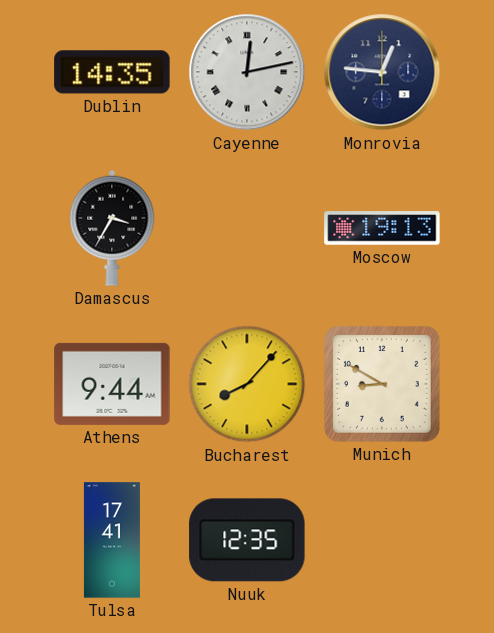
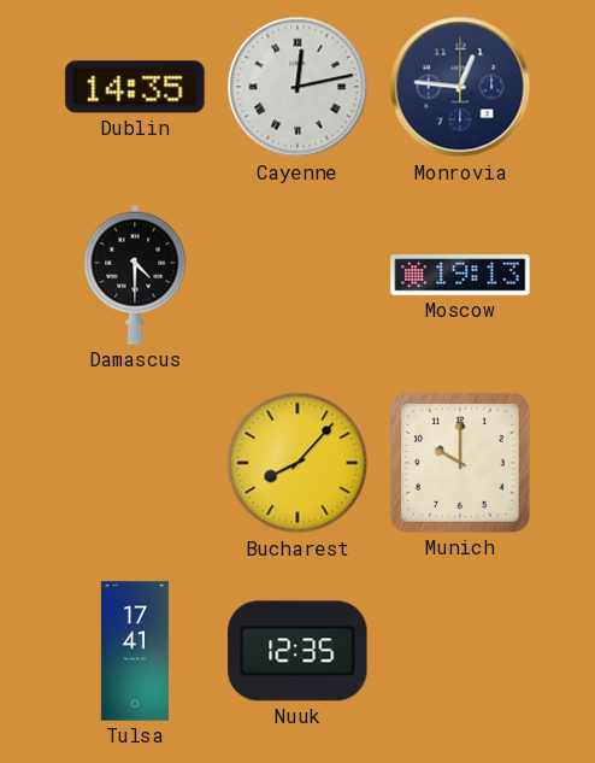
Damascus: 3:35 -> 4:30
Athens: 9:44 -> none
Munich: 8:50 -> 10:00
